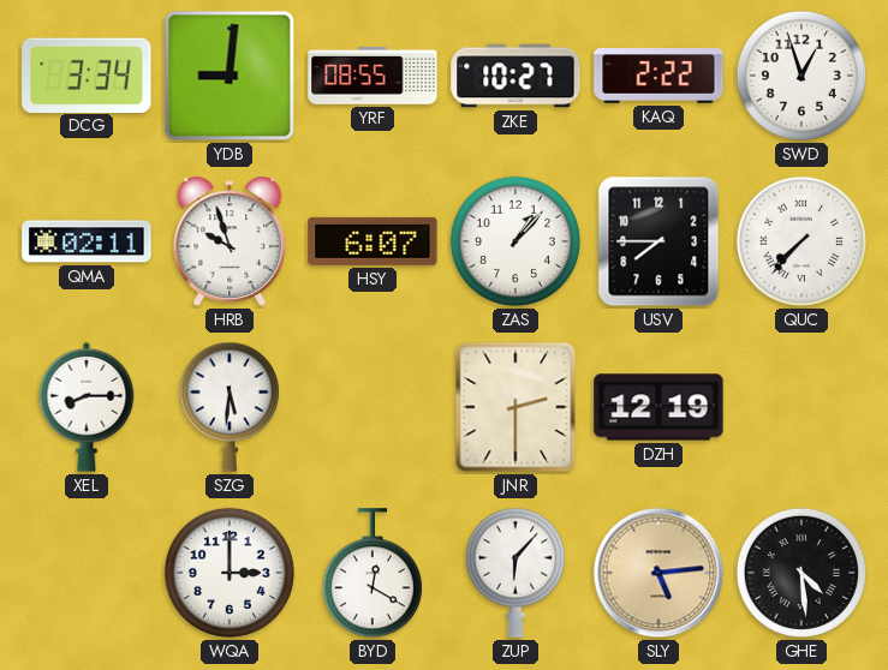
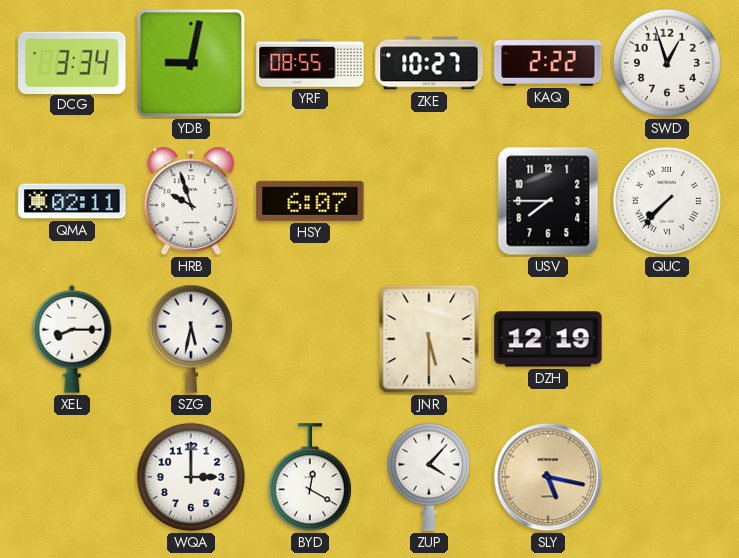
YDB: 9:01 -> 9:02
ZAS: 1:07 -> none
SZG: 5:31 -> 5:32
JNR: 2:30 -> 5:30
ZUP: 6:07 -> 4:07
SLY: 5:14 -> 5:17
GHE: 4:29 -> none
